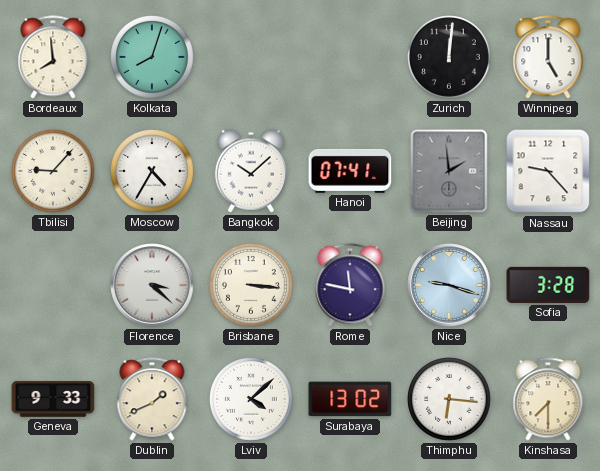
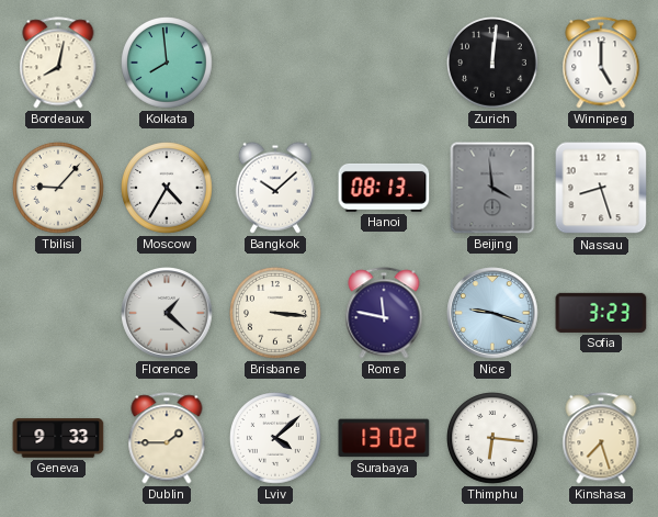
Bordeaux: 7:59 -> 8:02
Kolkata: 8:03 -> 7:59
Hanoi: 07:41 -> 08:13
Beijing: 1:59 -> 3:59
Nassau: 9:23 -> 8:27
Florence: 3:22 -> 1:22
Sofia: 3:28 -> 3:23
Dublin: 1:41 -> 1:45
Kinshasa: 7:30 -> 7:27
